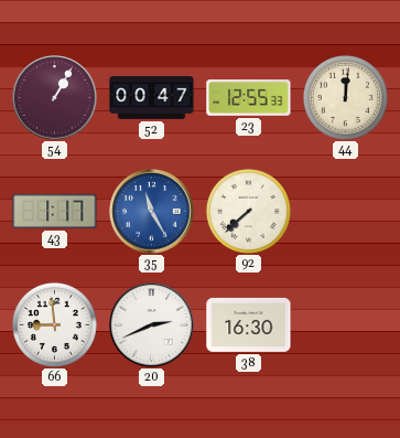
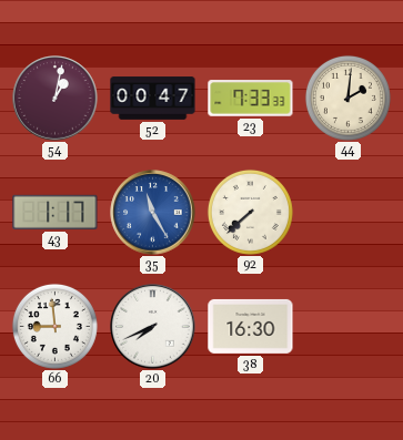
54: 1:05 -> 1:02
23: 12:55 -> 7:33
44: 12:01 -> 2:01
20: 2:41 -> 7:41
